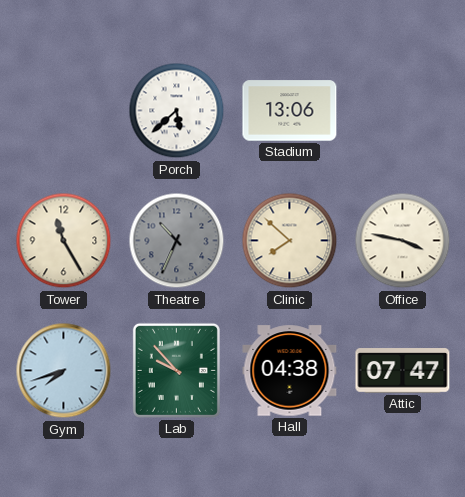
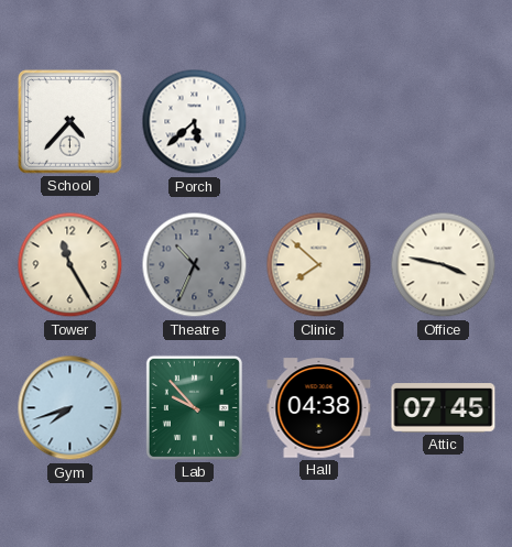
School: none -> 4:37
Stadium: 13:06 -> none
Attic: 07:47 -> 07:45
